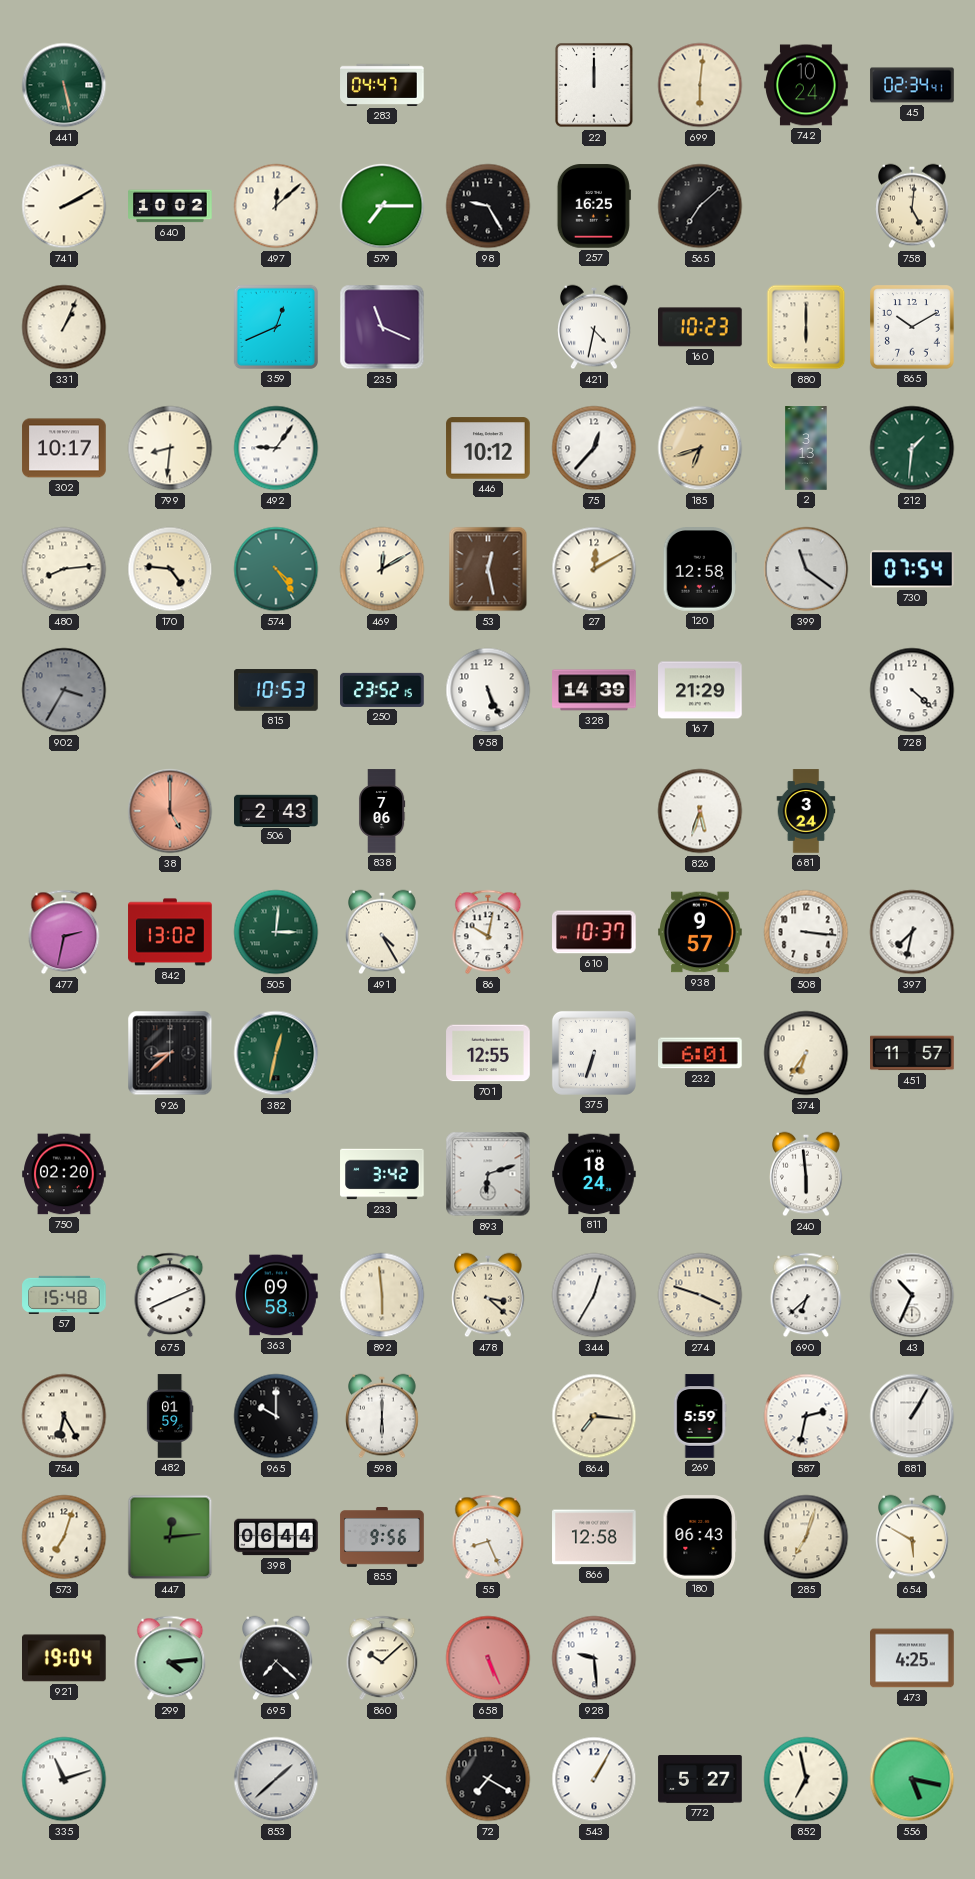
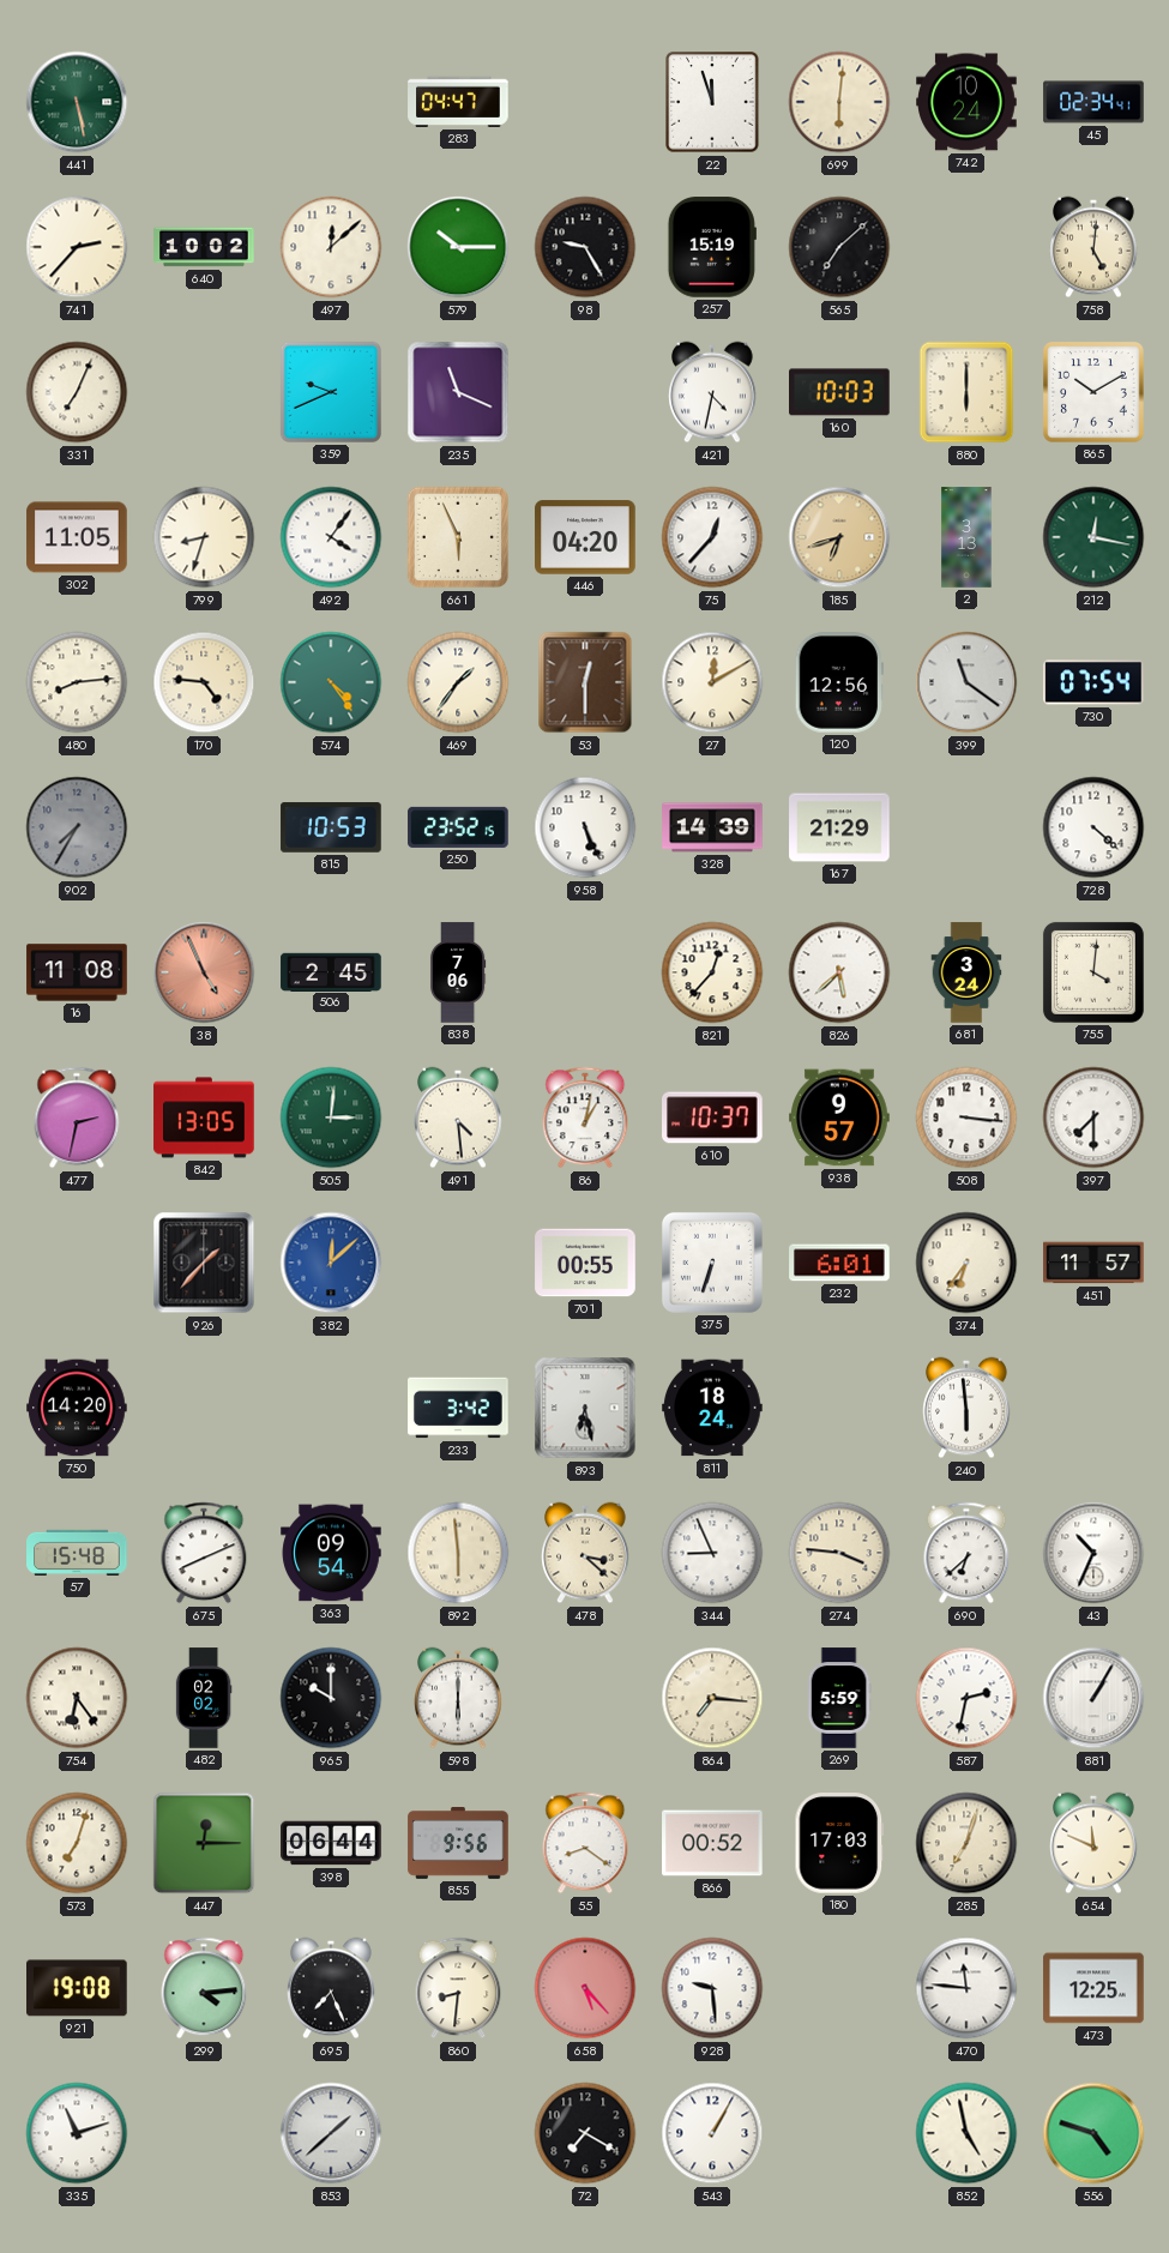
22: 12:00 -> 11:57
741: 2:10 -> 2:37
579: 7:15 -> 10:15
257: 16:25 -> 15:19
331: 1:04 -> 7:04
359: 12:41 -> 9:41
160: 10:23 -> 10:03
302: 10:17 -> 11:05
799: 8:31 -> 8:33
492: 9:06 -> 4:06
661: none -> 5:56
446: 10:12 -> 04:20
212: 1:31 -> 12:17
469: 12:10 -> 1:36
53: 12:28 -> 12:30
120: 12:58 -> 12:56
902: 3:35 -> 7:35
16: none -> 11:08
38: 5:00 -> 4:56
506: 2:43 -> 2:45
821: none -> 12:37
826: 5:33 -> 5:38
755: none -> 4:01
842: 13:02 -> 13:05
491: 4:25 -> 4:29
86: 10:02 -> 1:02
397: 7:32 -> 7:30
926: 8:38 -> 1:37
382: 12:32 -> 12:08
382 dial: green -> blue
701: 12:55 -> 00:55
750: 02:20 -> 14:20
893: 6:12 -> 6:28
363: 09:58 -> 09:54
344: 12:35 -> 8:56
274: 3:48 -> 3:46
754: 6:25 -> 6:24
482: 01:59 -> 02:02
447: 12:14 -> 12:15
55: 8:26 -> 8:21
866: 12:58 -> 00:52
180: 06:43 -> 17:03
654: 5:50 -> 11:49
921: 19:04 -> 19:08
695: 7:22 -> 7:26
860: 10:08 -> 8:31
658: 5:26 -> 5:23
470: none -> 11:46
473: 4:25 -> 12:25
772: 5:27 -> none
852: 6:58 -> 4:58
556: 5:17 -> 4:48
